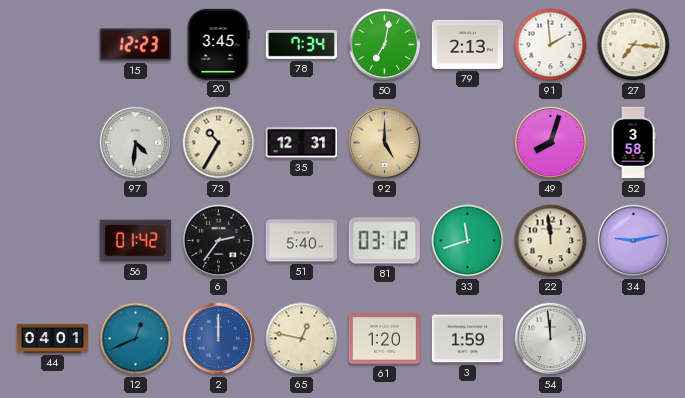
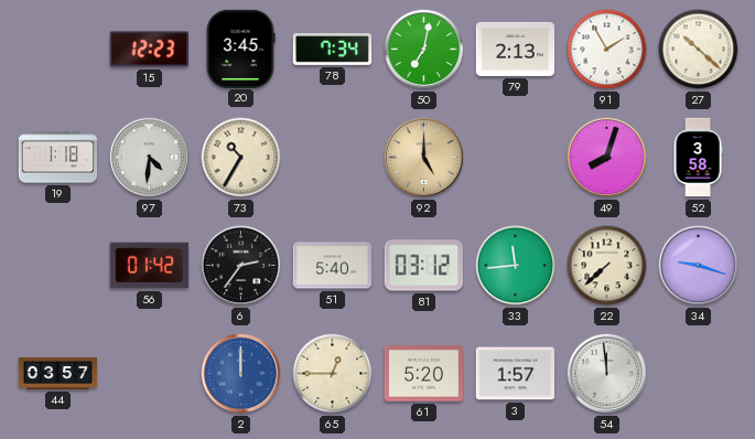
91: 1:59 -> 1:55
27: 7:16 -> 10:22
19: none -> 1:18
35: 12:31 -> none
33: 11:42 -> 11:44
22: 11:59 -> 7:38
34: 9:13 -> 9:18
44: 04:01 -> 03:57
12: 12:41 -> none
65: 12:47 -> 12:45
61: 1:20 -> 5:20
3: 1:59 -> 1:57
